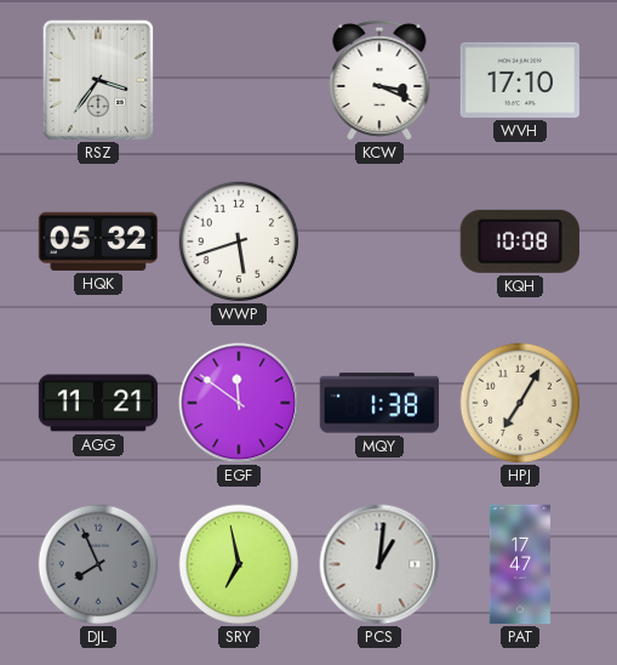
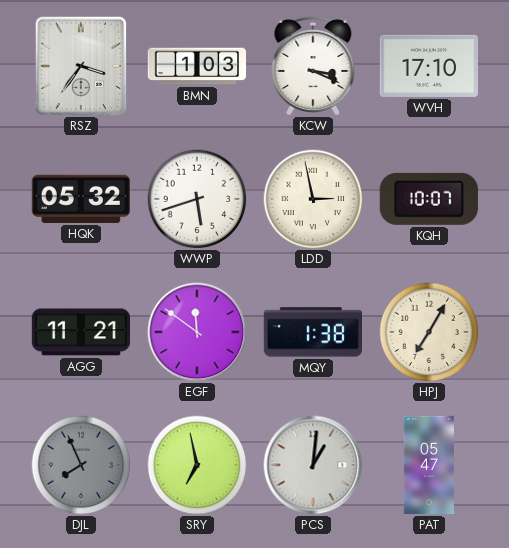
BMN: none -> 1:03
LDD: none -> 2:58
KQH: 10:08 -> 10:07
PAT: 17:47 -> 05:47
